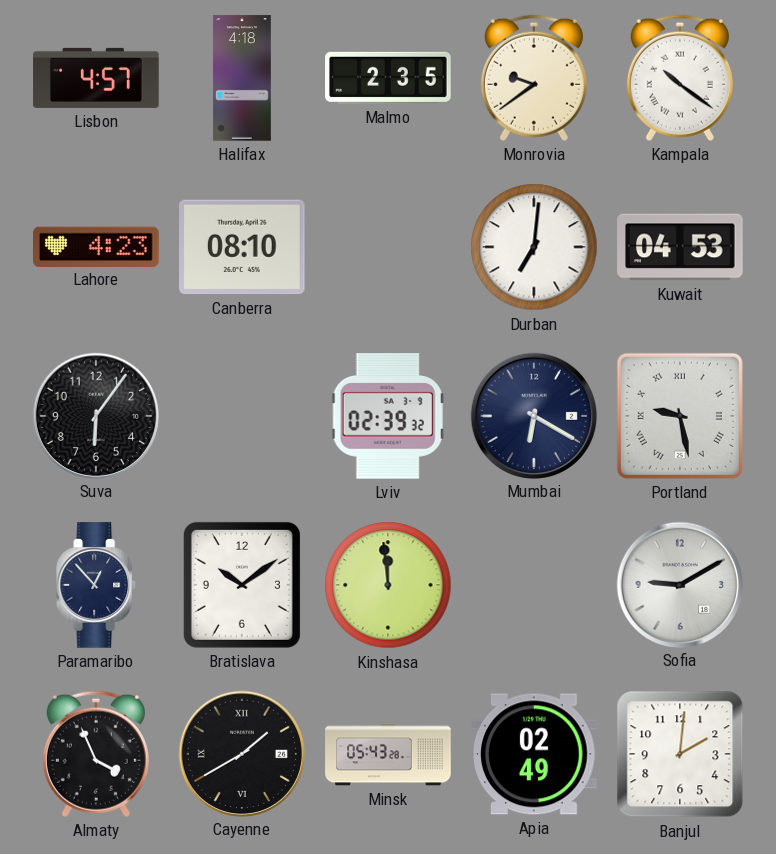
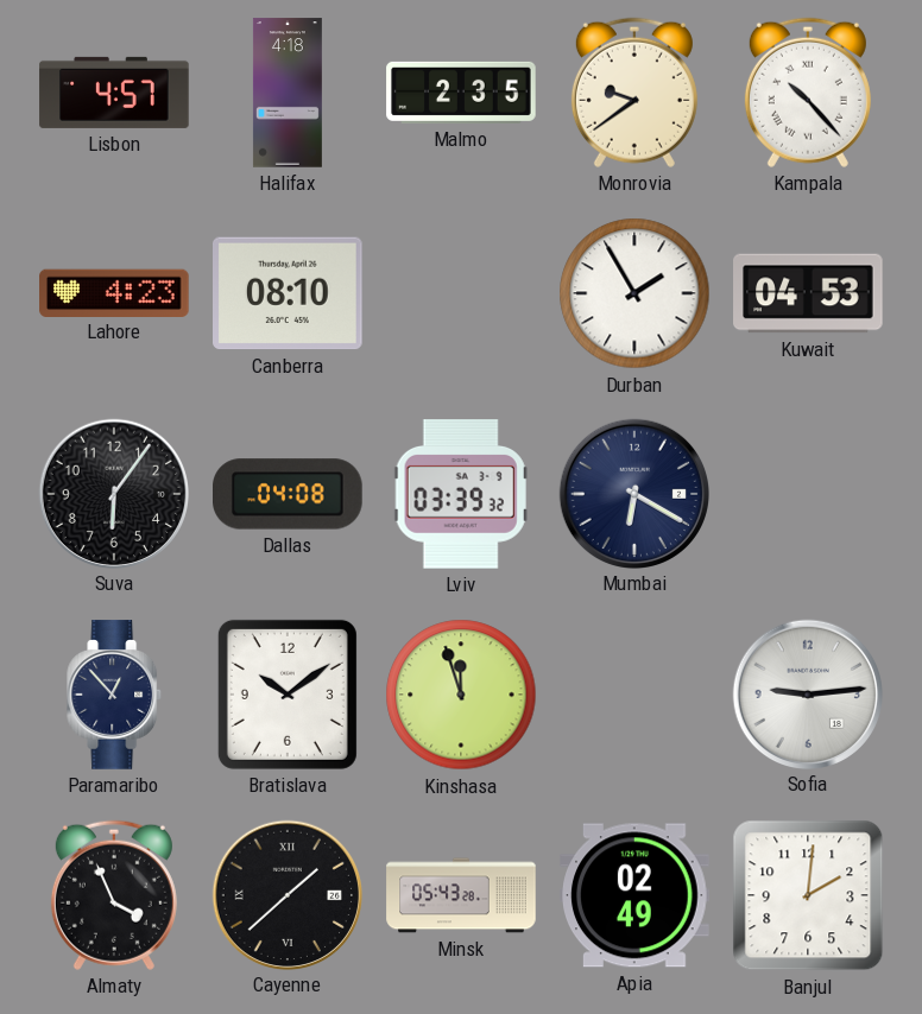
Kampala: 10:21 -> 10:23
Durban: 7:01 -> 1:55
Dallas: none -> 04:08
Lviv: 02:39 -> 03:39
Portland: 9:28 -> none
Kinshasa: 11:59 -> 11:57
Sofia: 9:10 -> 9:14
Cayenne: 1:40 -> 1:38
